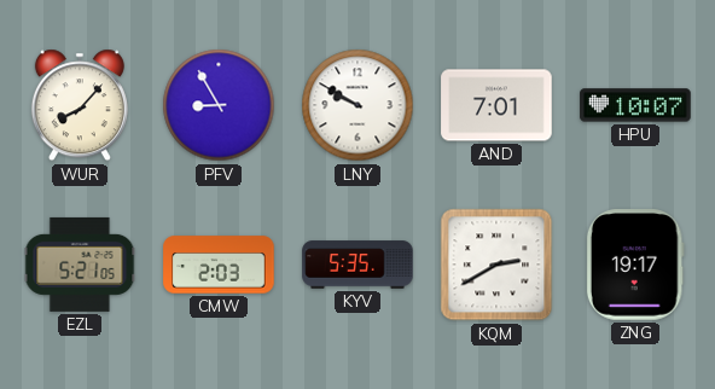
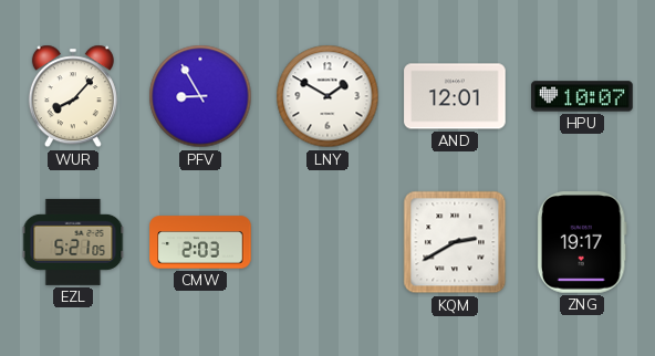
LNY: 9:50 -> 1:50
AND: 7:01 -> 12:01
KYV: 5:35 -> none
